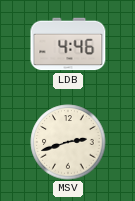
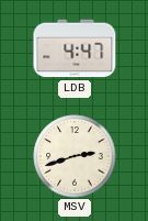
LDB: 4:46 -> 4:47
